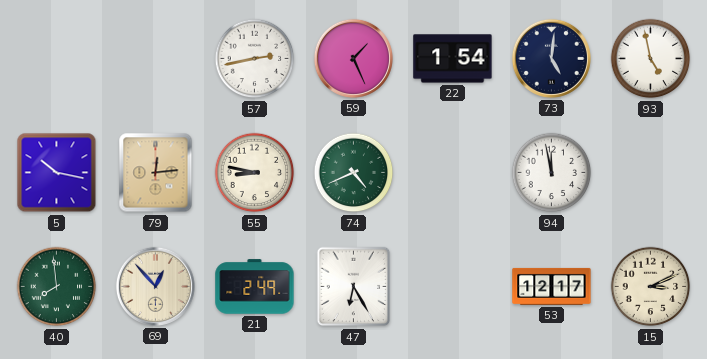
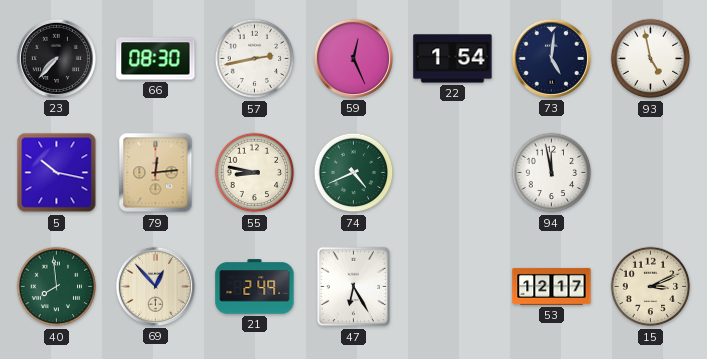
23: none -> 7:37
66: none -> 08:30
59: 1:26 -> 12:26
